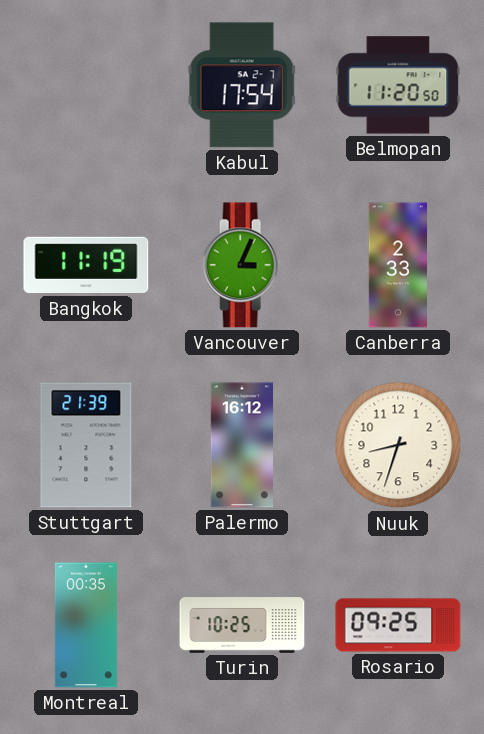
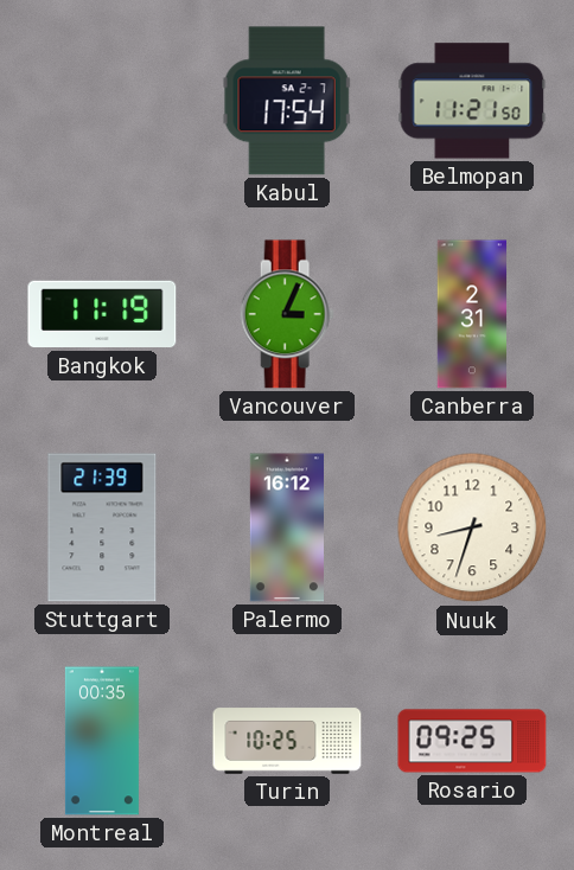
Belmopan: 11:20 -> 11:21
Canberra: 2:33 -> 2:31
